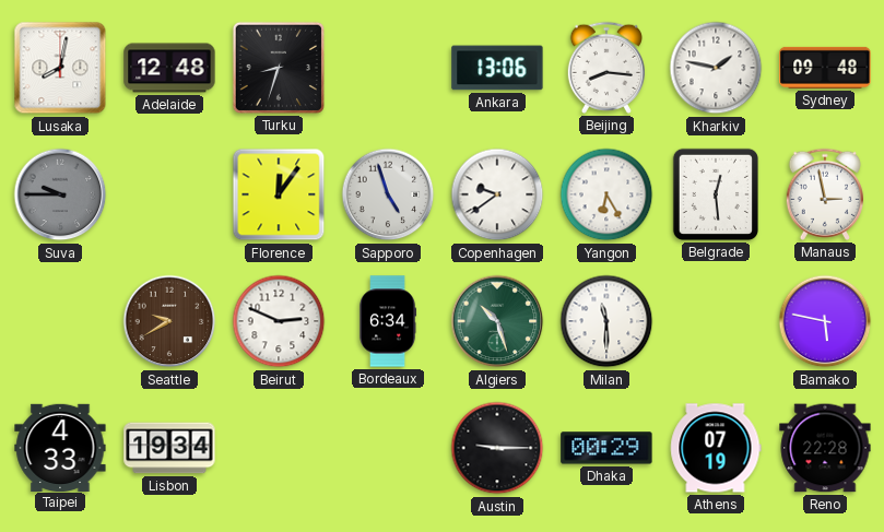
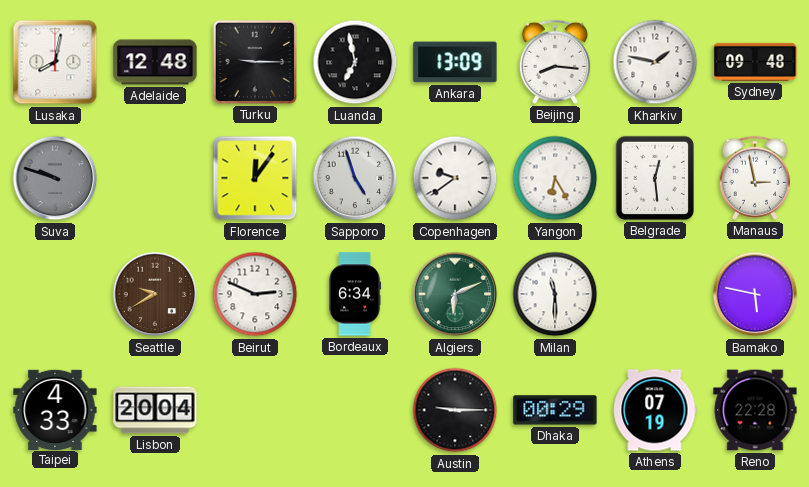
Turku: 8:33 -> 9:15
Luanda: none -> 6:58
Ankara: 13:06 -> 13:09
Suva: 9:45 -> 9:48
Algiers: 10:27 -> 6:11
Lisbon: 19:34 -> 20:04
